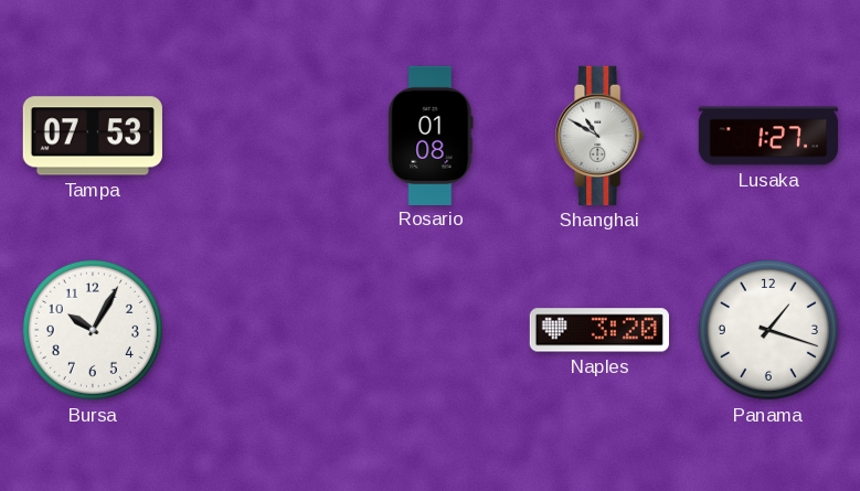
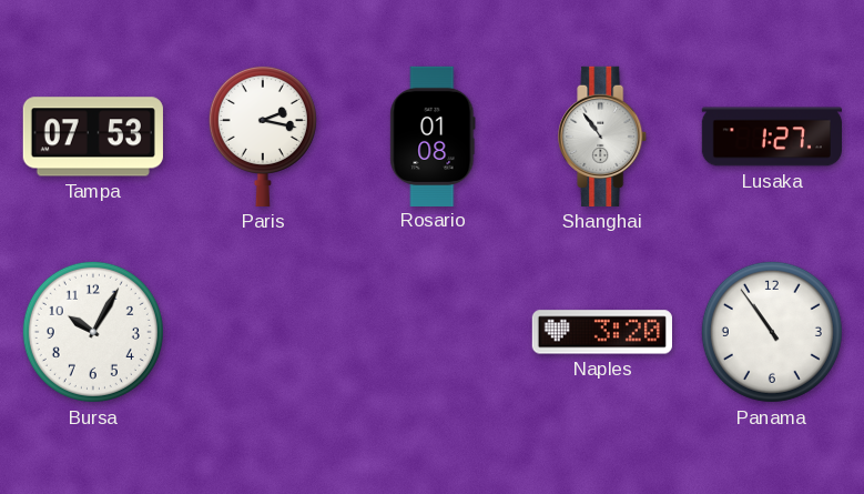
Paris: none -> 2:17
Shanghai: 10:50 -> 10:54
Panama: 1:18 -> 10:54
